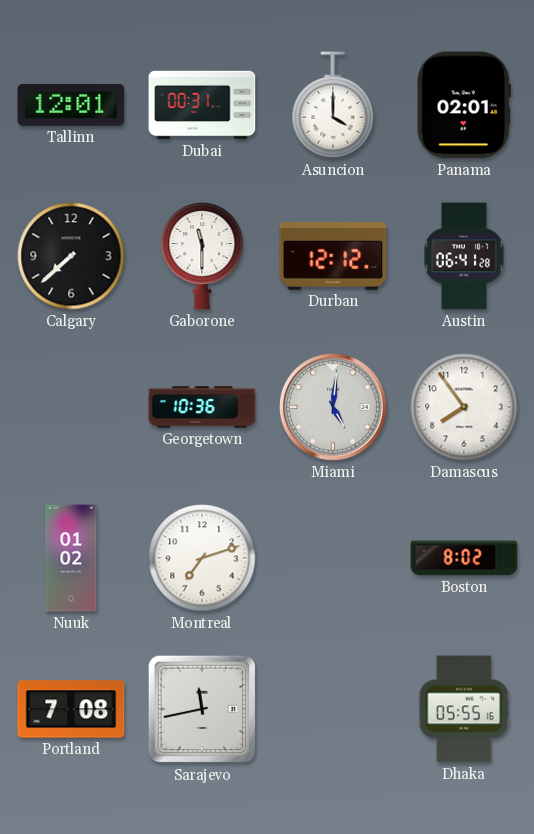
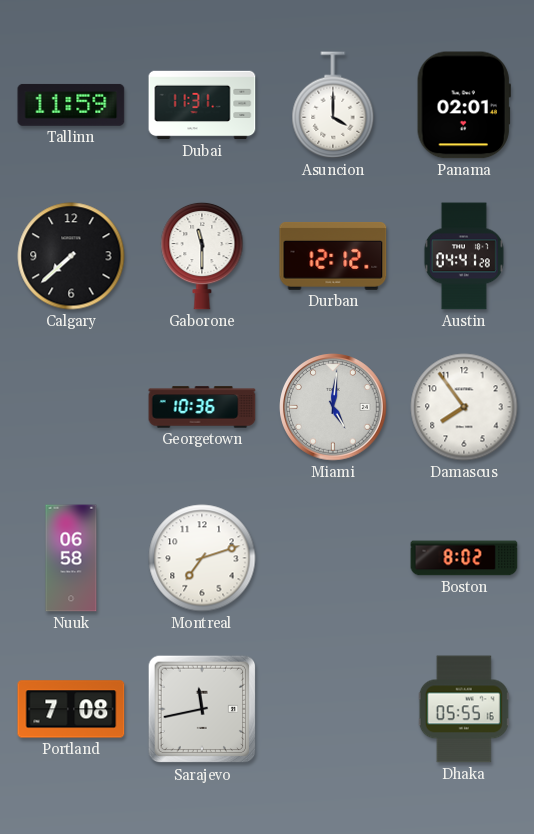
Tallinn: 12:01 -> 11:59
Dubai: 00:31 -> 11:31
Austin: 06:41 -> 04:41
Nuuk: 01:02 -> 06:58
